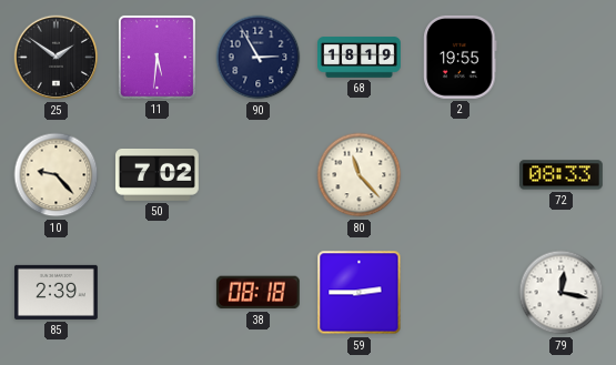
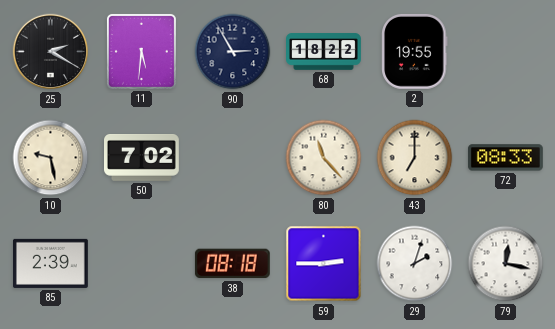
25: 1:51 -> 2:20
68: 18:19 -> 18:22
10: 9:23 -> 9:28
43: none -> 7:00
29: none -> 2:03
